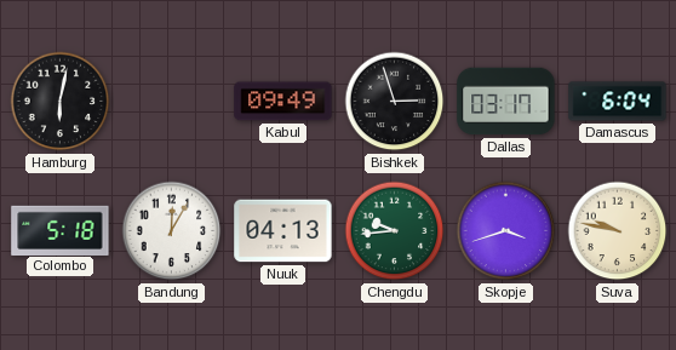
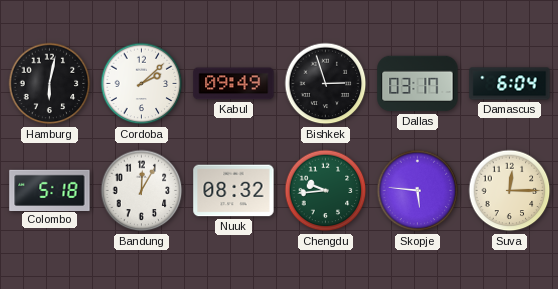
Cordoba: none -> 2:08
Nuuk: 04:13 -> 08:32
Skopje: 3:42 -> 5:46
Suva: 9:47 -> 12:15
